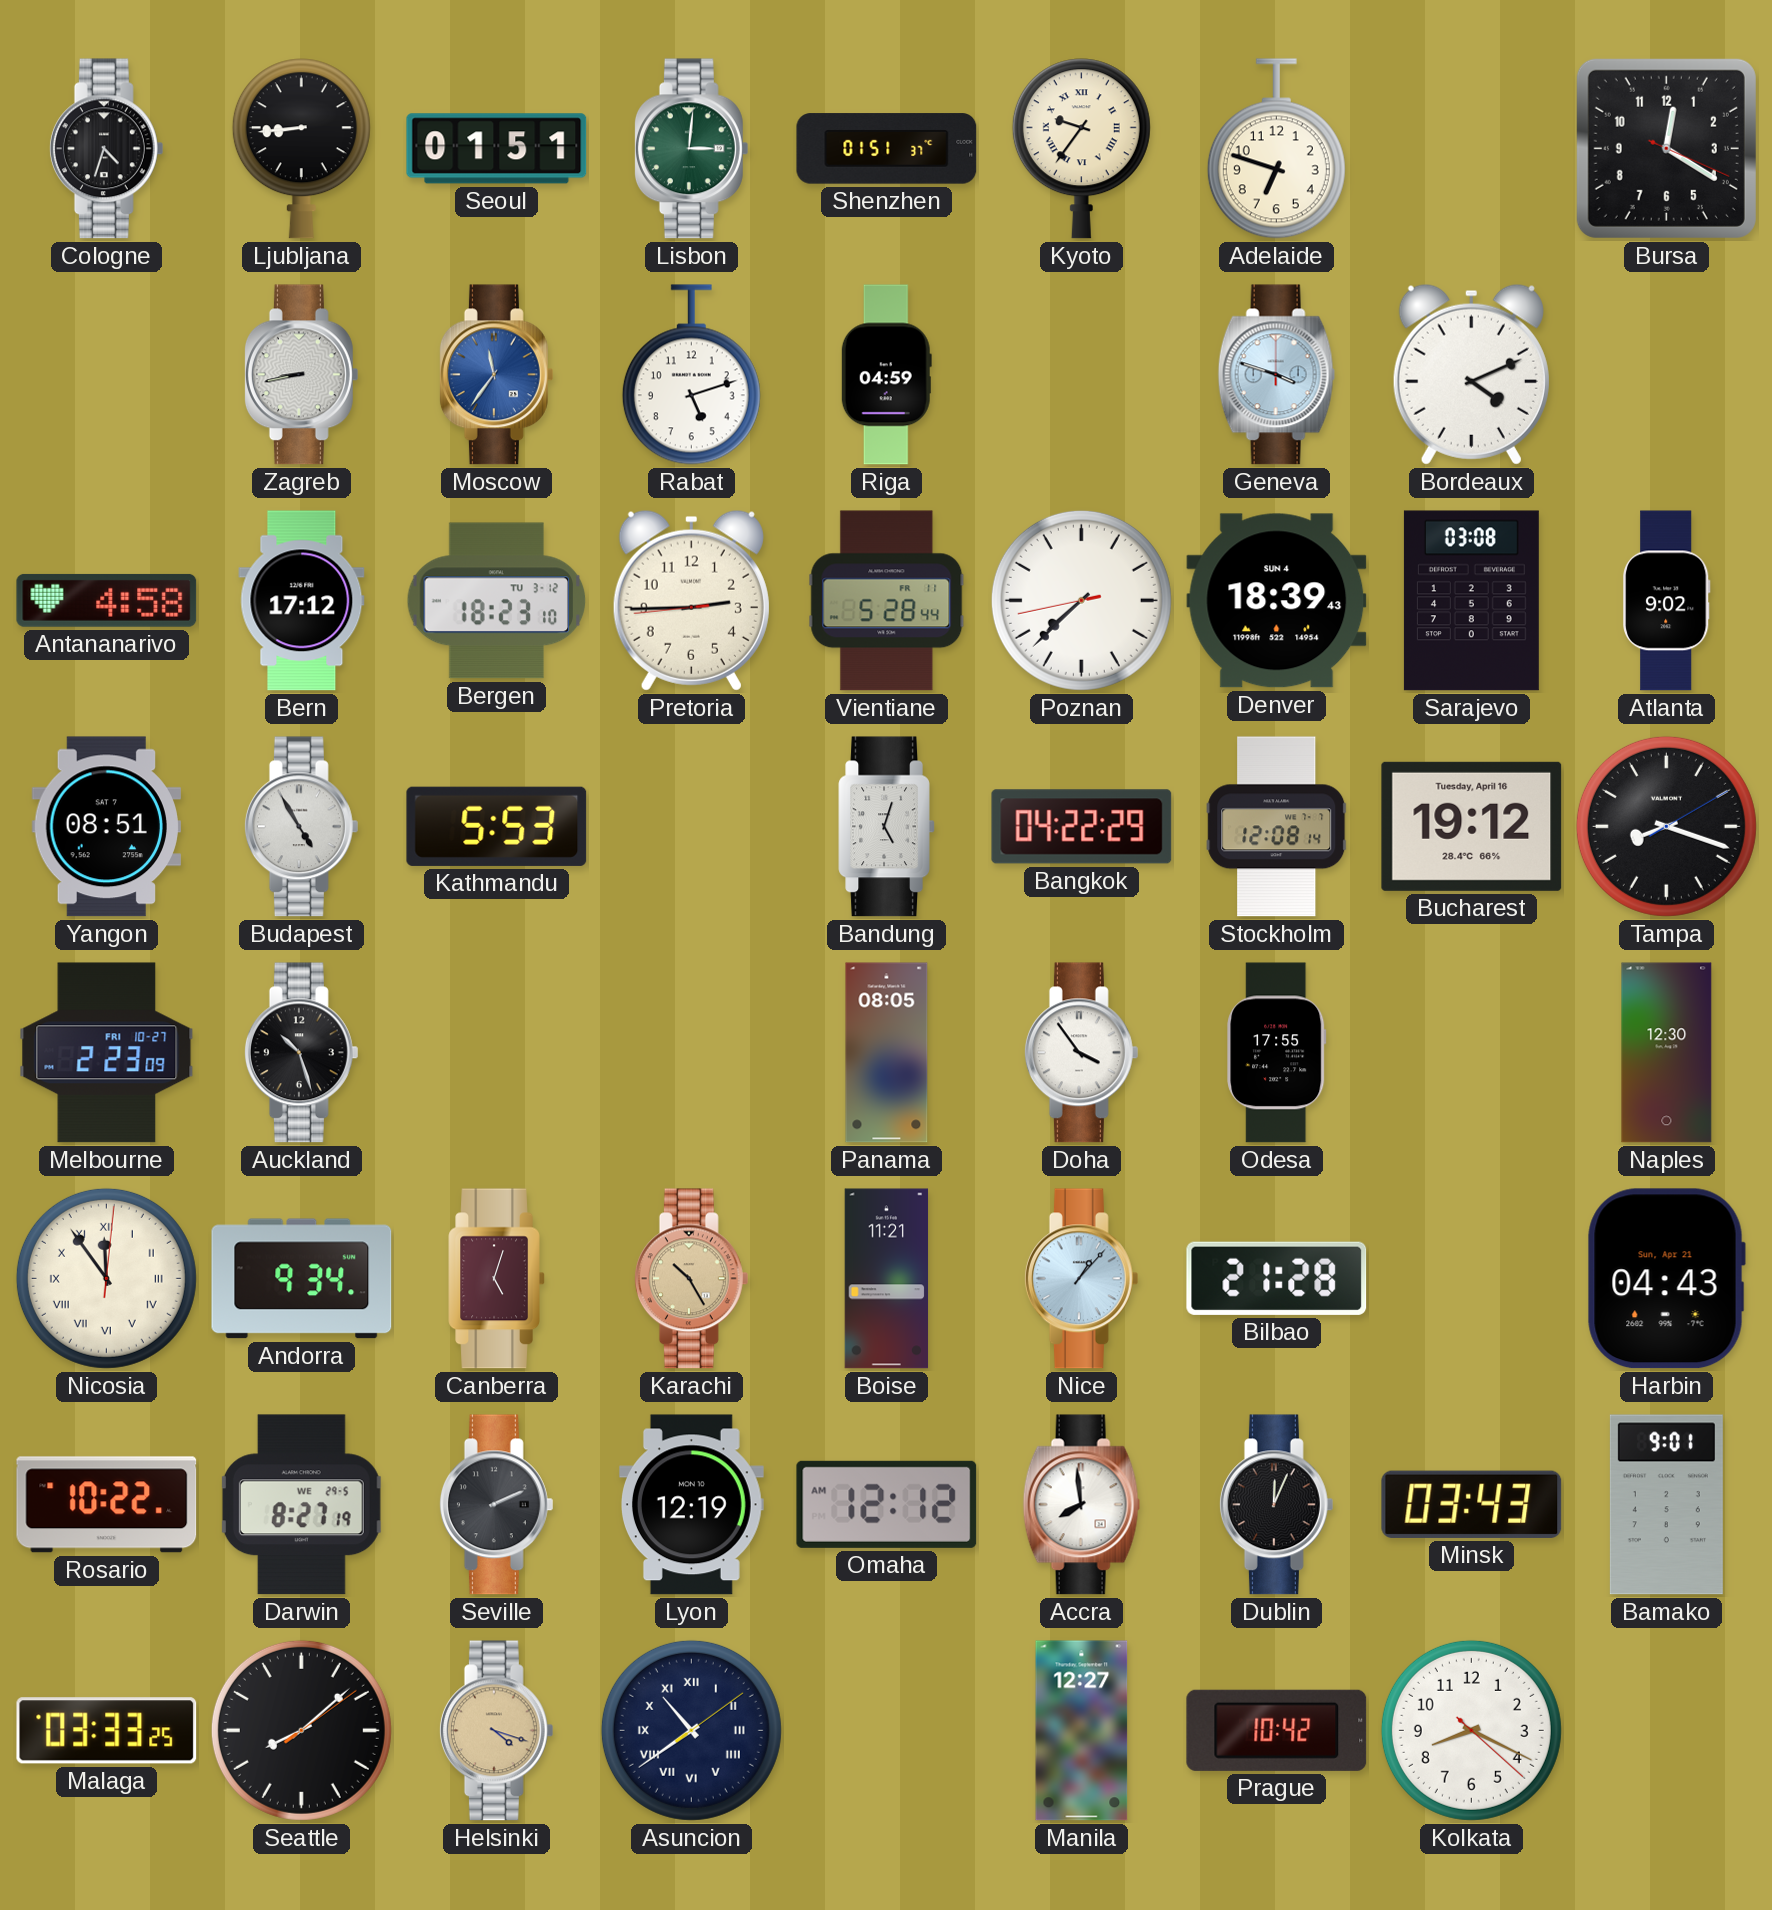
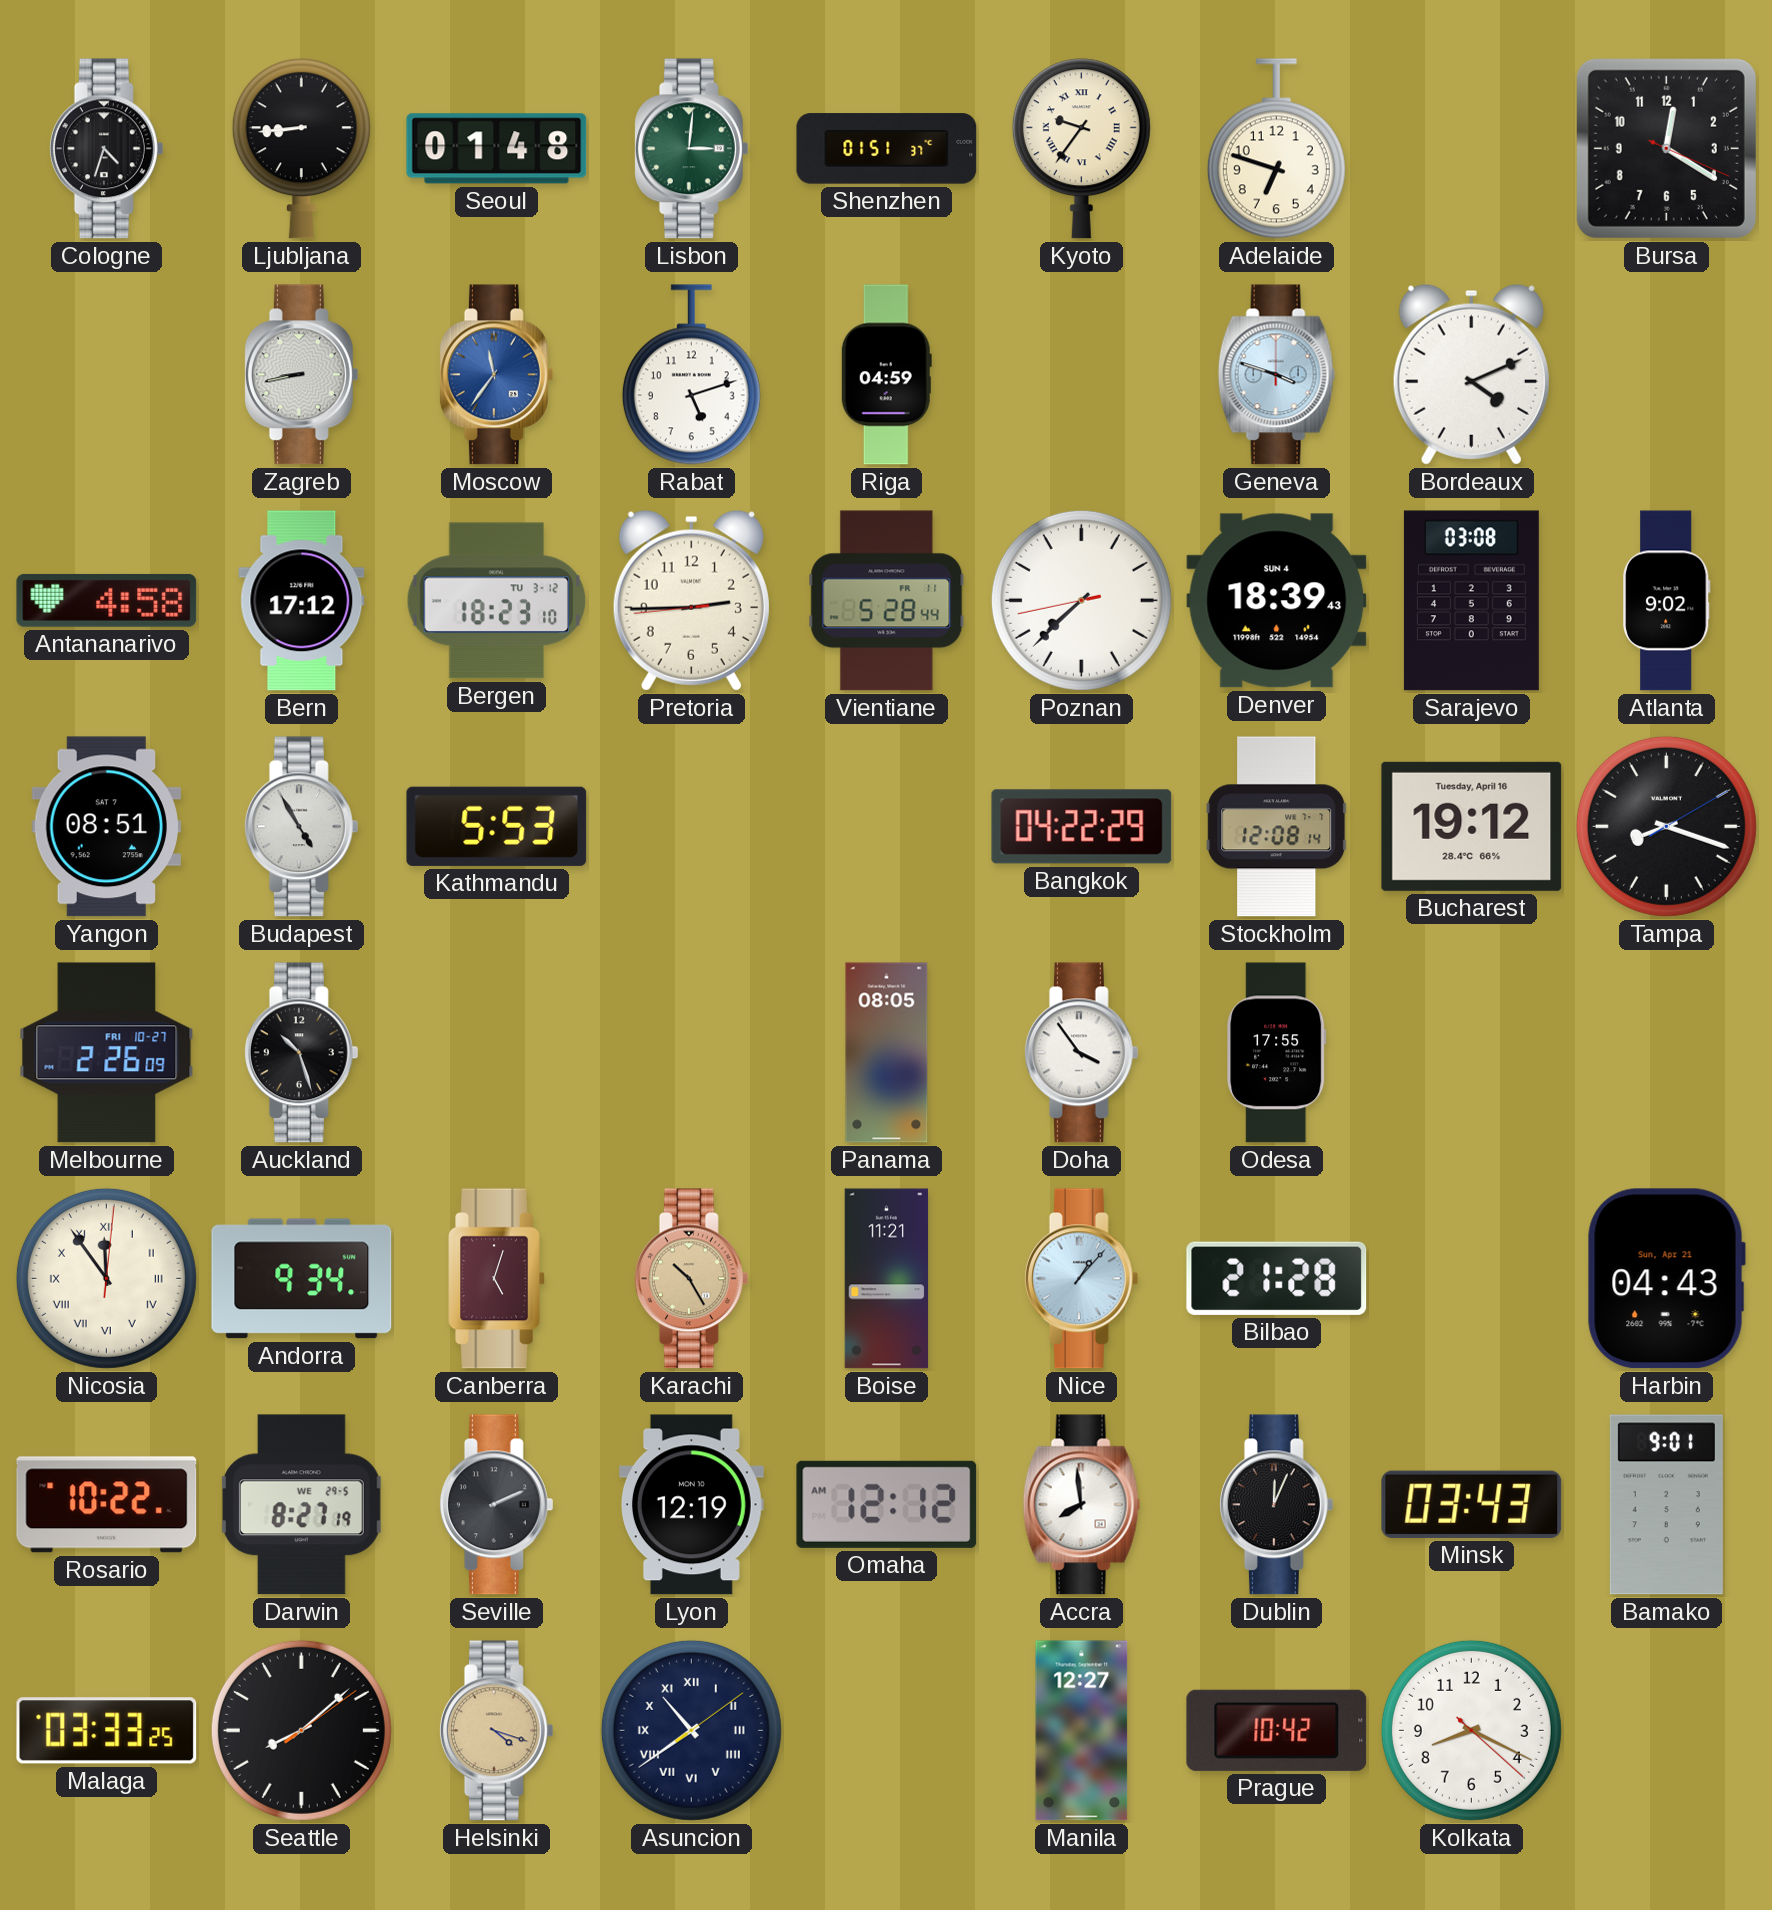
Seoul: 01:51 -> 01:48
Bandung: 5:03 -> none
Melbourne: 2:23 -> 2:26
Naples: 12:30 -> none
